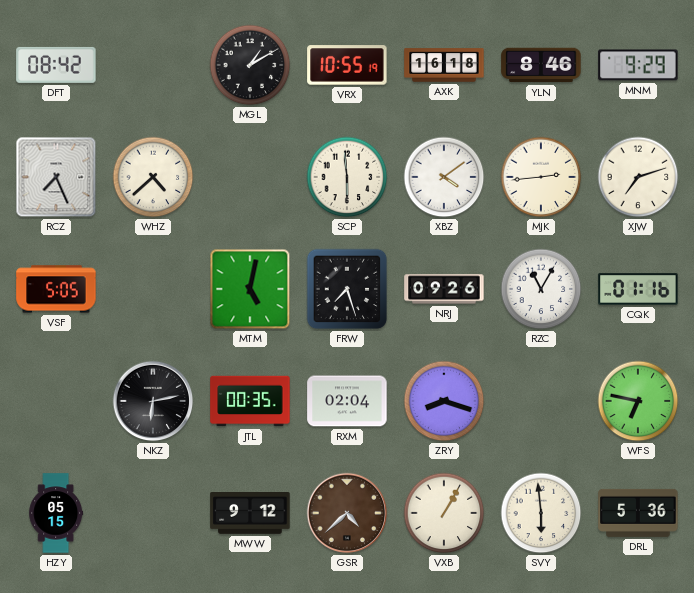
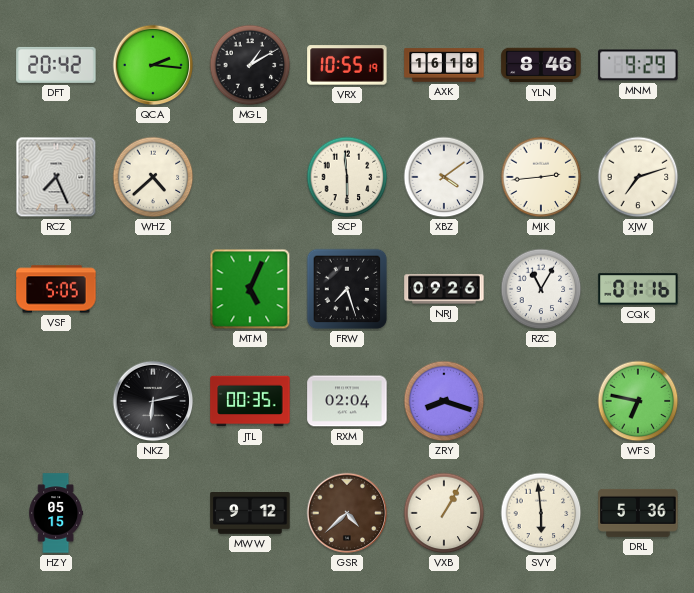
DFT: 08:42 -> 20:42
QCA: none -> 2:16
MTM: 5:02 -> 5:04
